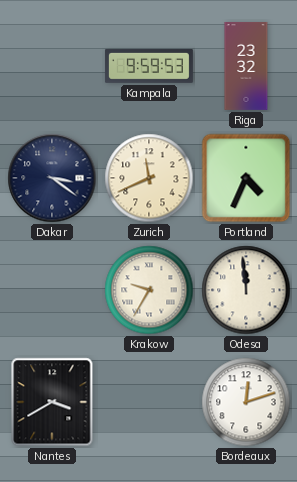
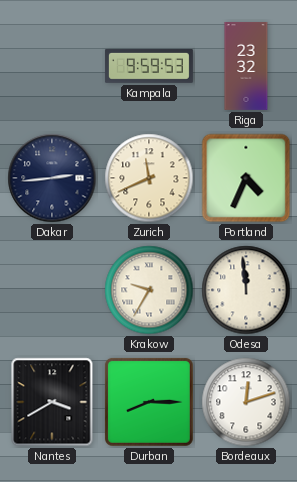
Dakar: 3:21 -> 2:44
Durban: none -> 8:15
